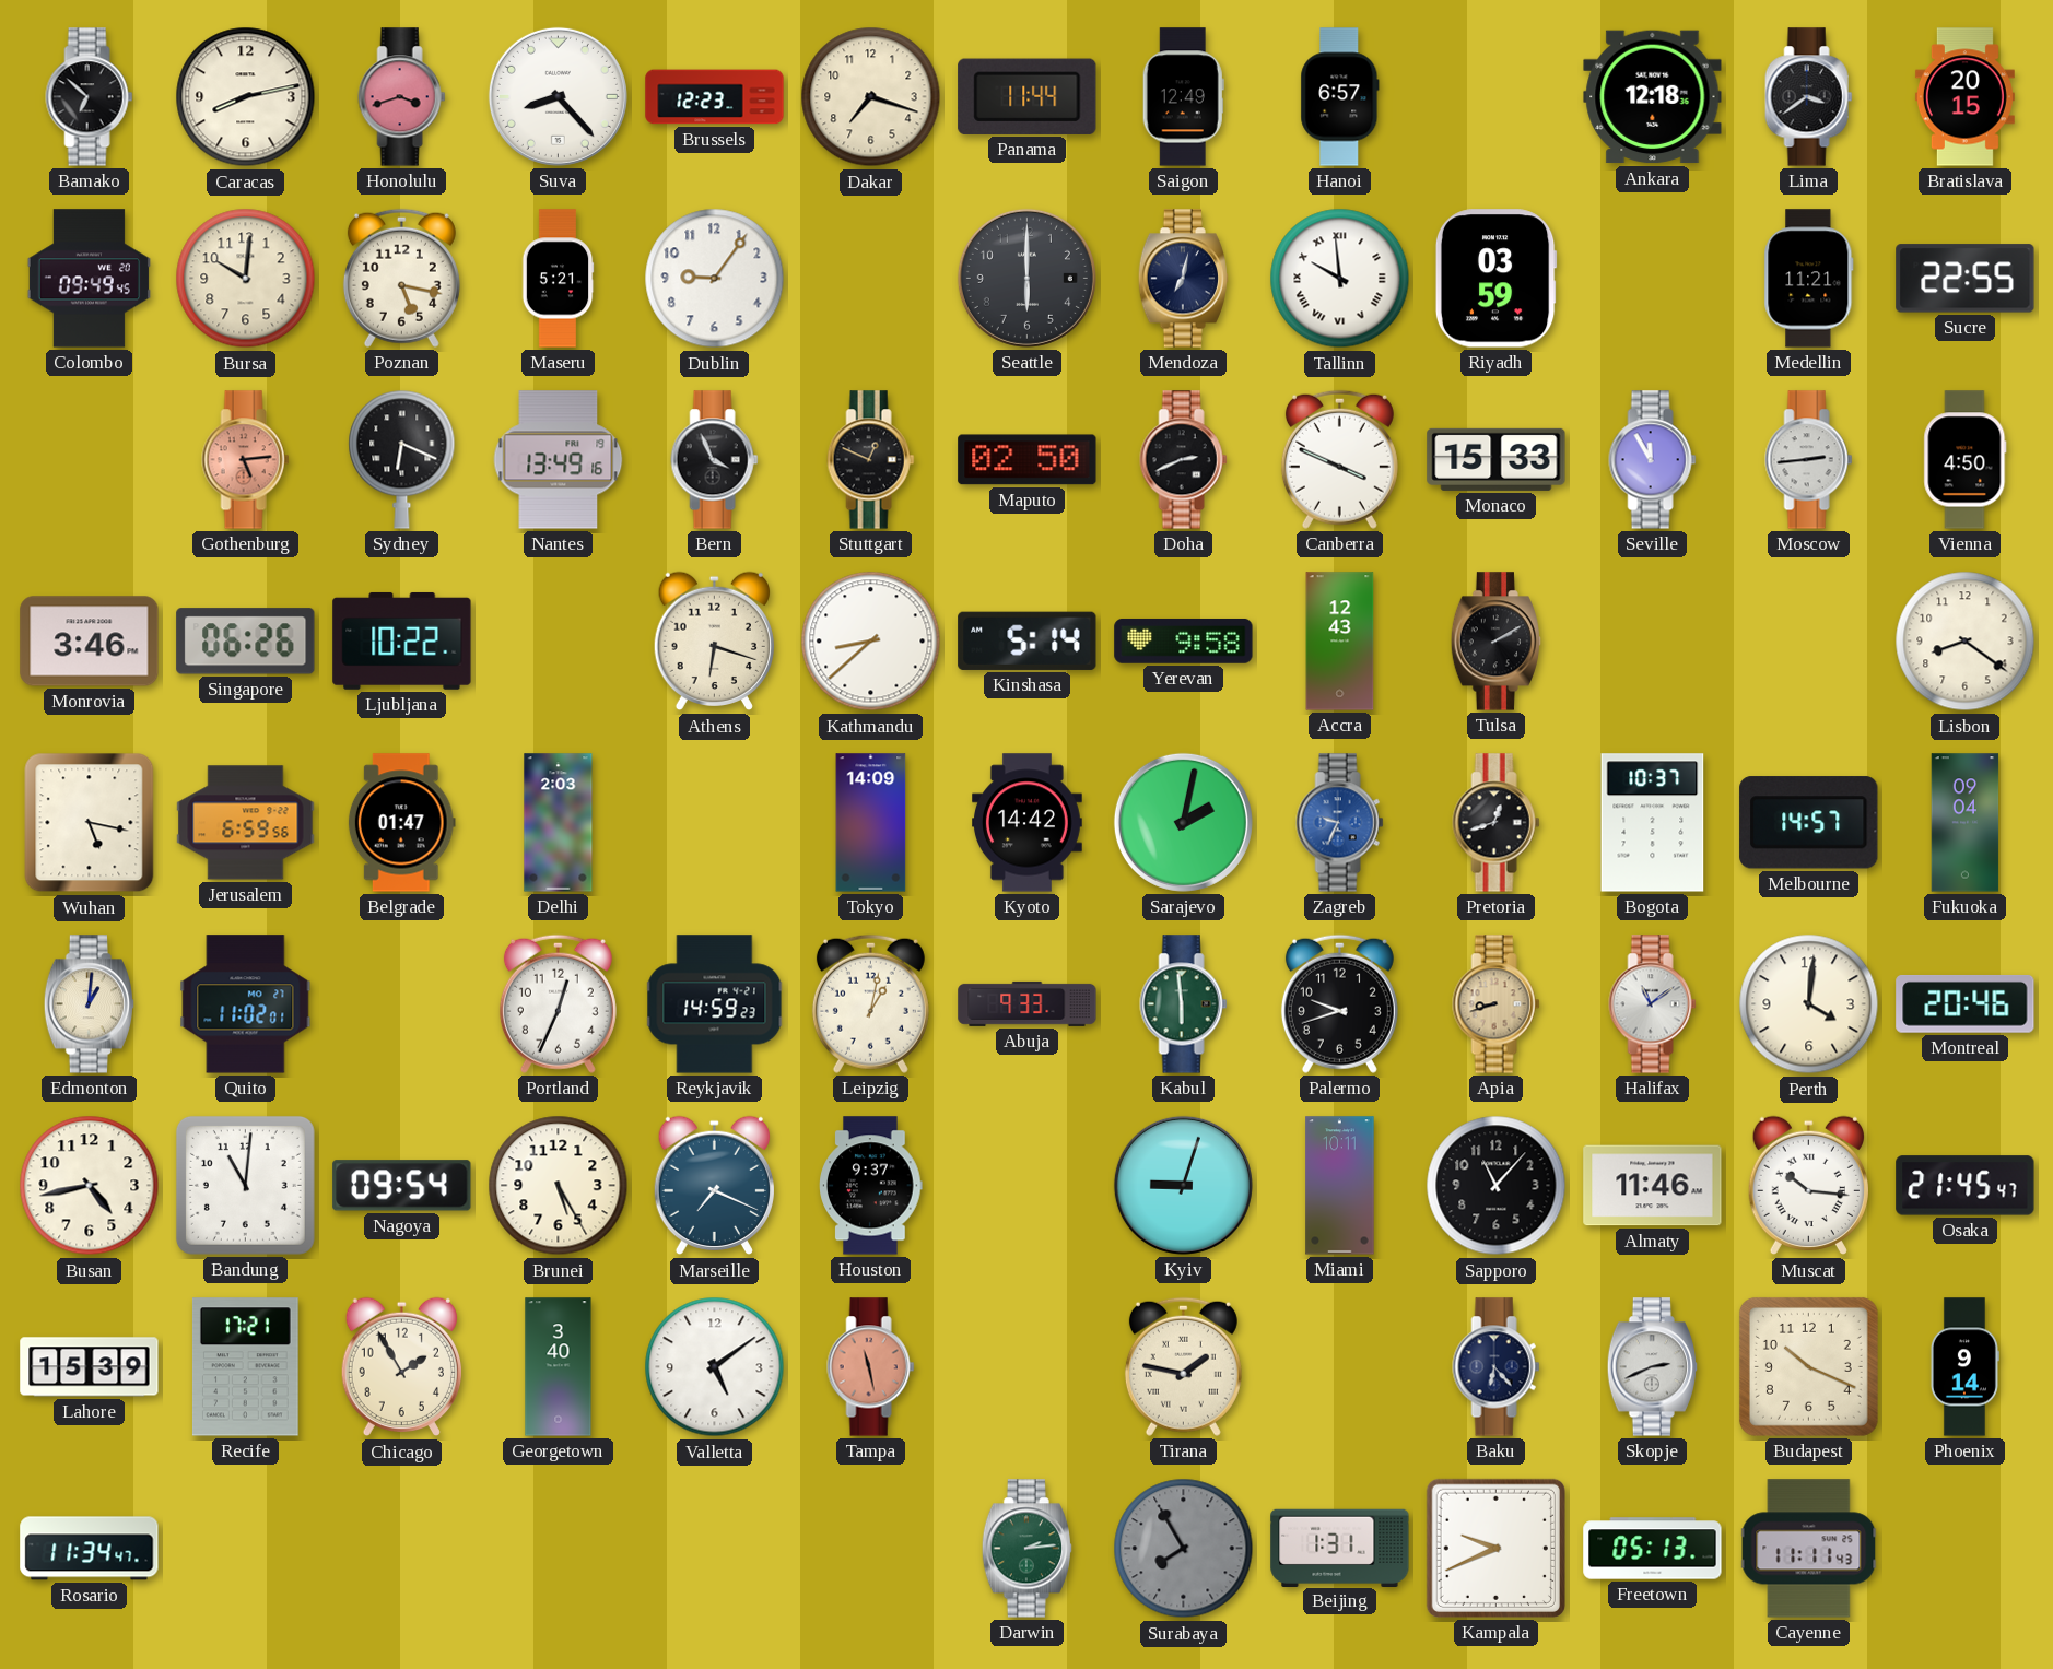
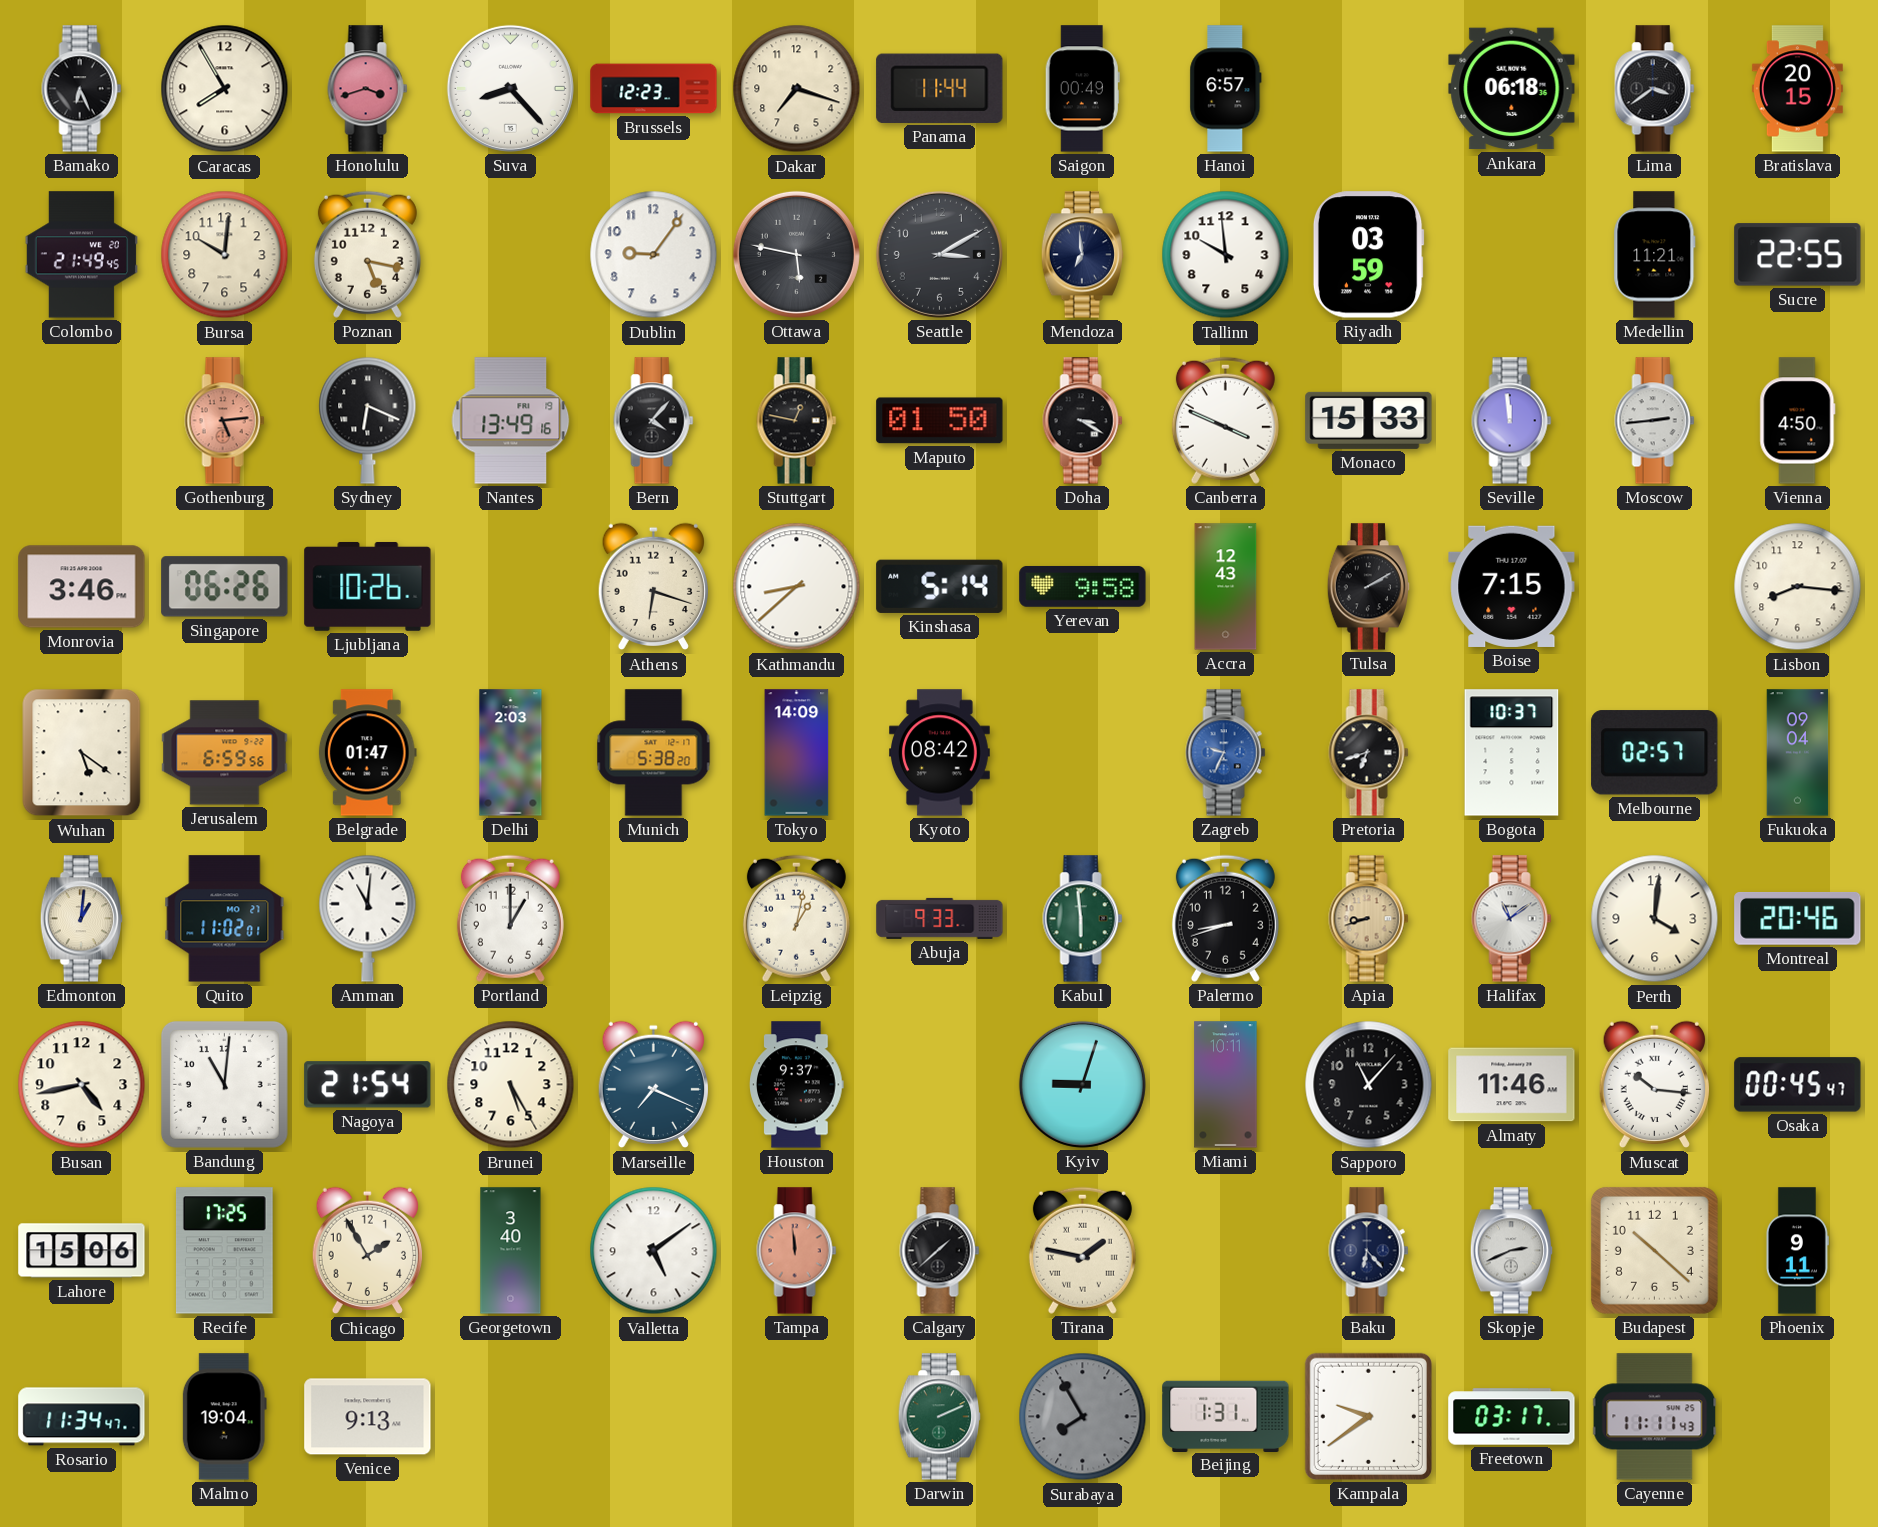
Bamako: 6:52 -> 6:26
Caracas: 8:13 -> 7:55
Saigon: 12:49 -> 00:49
Ankara: 12:18 -> 06:18
Colombo: 09:49 -> 21:49
Maseru: 5:21 -> none
Ottawa: none -> 5:47
Seattle: 6:00 -> 3:10
Mendoza: 7:02 -> 6:59
Tallinn numerals: Roman -> Arabic
Bern: 3:56 -> 4:07
Stuttgart: 12:49 -> 12:47
Maputo: 02:50 -> 01:50
Doha: 2:41 -> 3:20
Seville: 11:55 -> 11:59
Ljubljana: 10:22 -> 10:26
Boise: none -> 7:15
Lisbon: 8:21 -> 8:16
Wuhan: 5:17 -> 5:21
Munich: none -> 5:38
Kyoto: 14:42 -> 08:42
Sarajevo: 2:02 -> none
Pretoria: 12:42 -> 6:42
Melbourne: 14:57 -> 02:57
Amman: none -> 11:01
Portland: 12:34 -> 1:00
Reykjavik: 14:59 -> none
Palermo: 9:42 -> 8:42
Nagoya: 09:54 -> 21:54
Osaka: 21:45 -> 00:45
Lahore: 15:39 -> 15:06
Recife: 17:21 -> 17:25
Tampa: 11:28 -> 11:59
Calgary: none -> 1:38
Budapest: 10:19 -> 10:22
Phoenix: 9:14 -> 9:11
Malmo: none -> 19:04
Venice: none -> 9:13
Darwin: 2:14 -> 2:11
Kampala: 9:41 -> 9:39
Freetown: 05:13 -> 03:17
